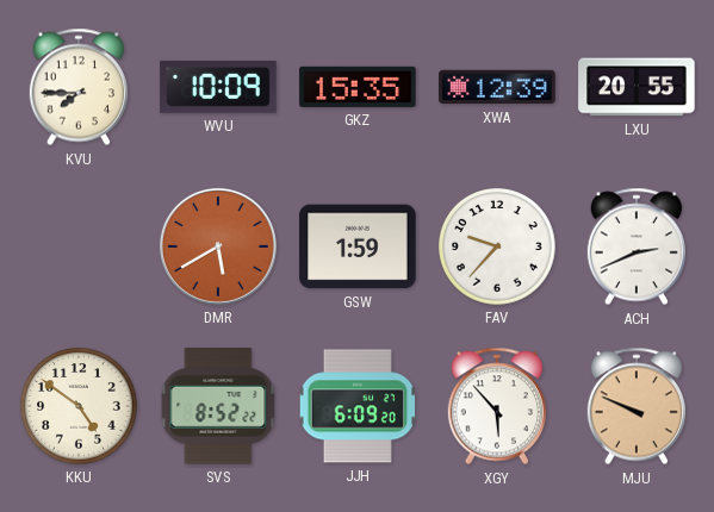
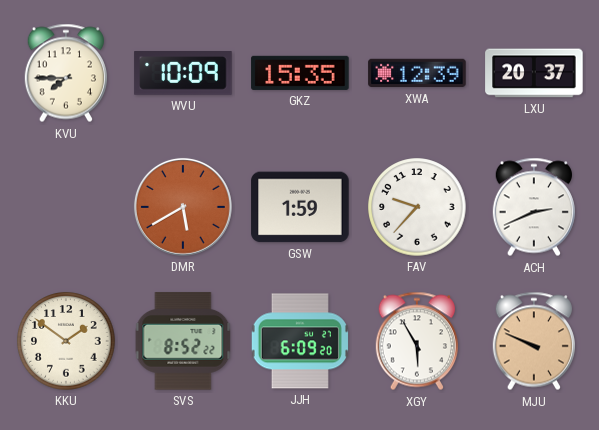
LXU: 20:55 -> 20:37
KKU: 4:51 -> 1:51
XGY: 5:53 -> 5:55
